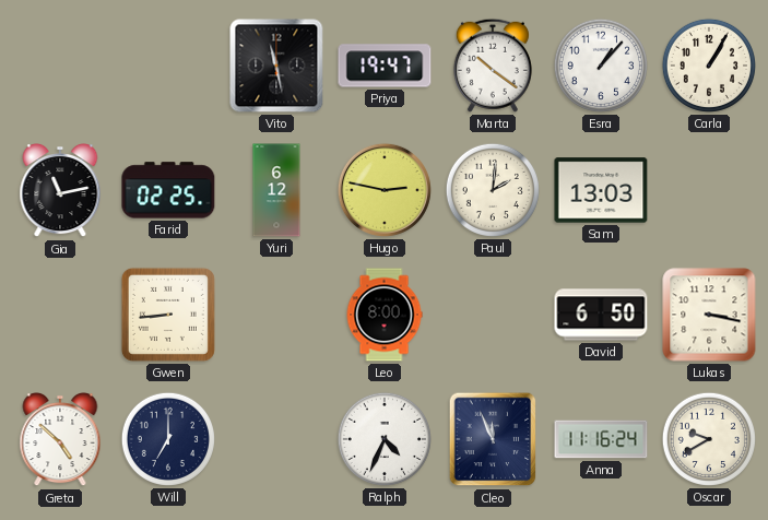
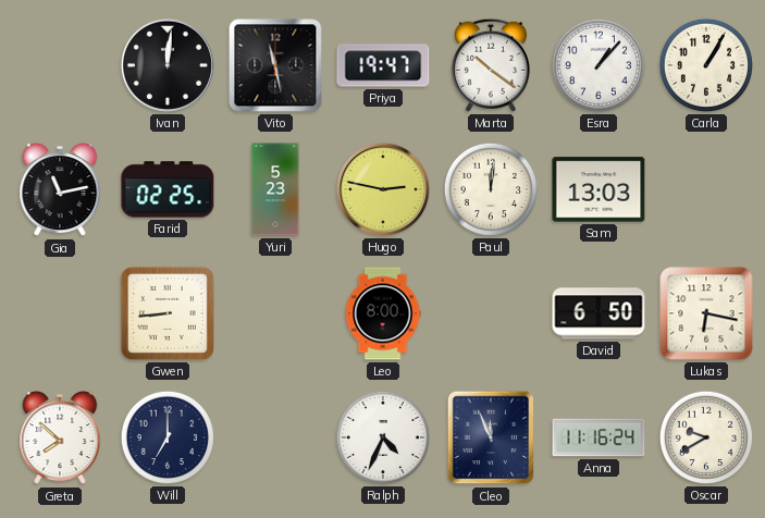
Ivan: none -> 12:01
Yuri: 6:12 -> 5:23
Paul: 2:01 -> 12:01
Lukas: 3:17 -> 6:17
Greta: 4:52 -> 7:52
